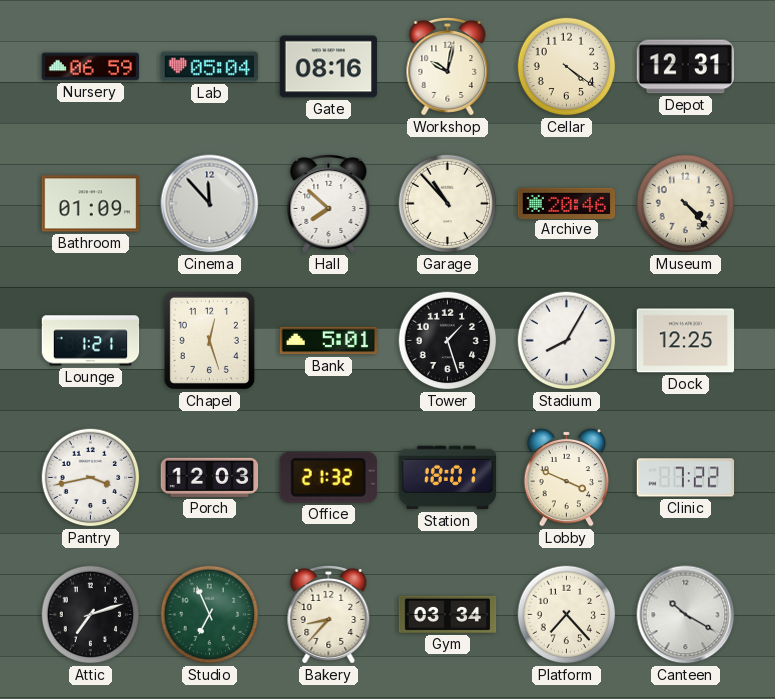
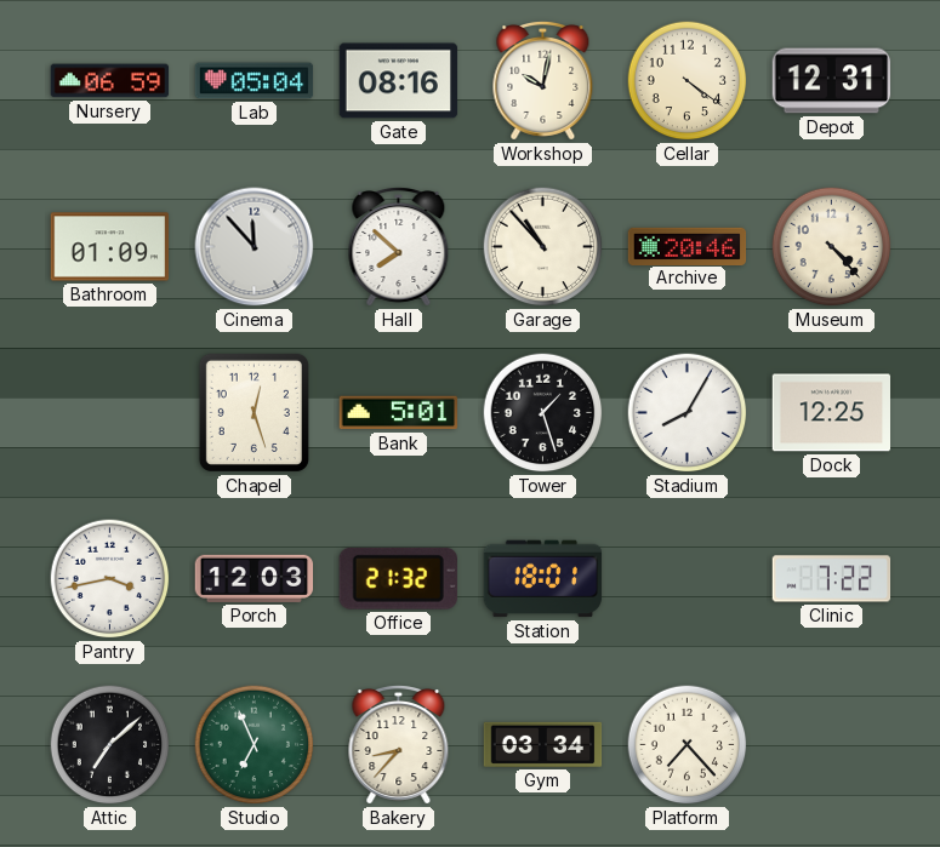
Lounge: 1:21 -> none
Lobby: 3:49 -> none
Attic: 7:12 -> 7:08
Canteen: 10:20 -> none
